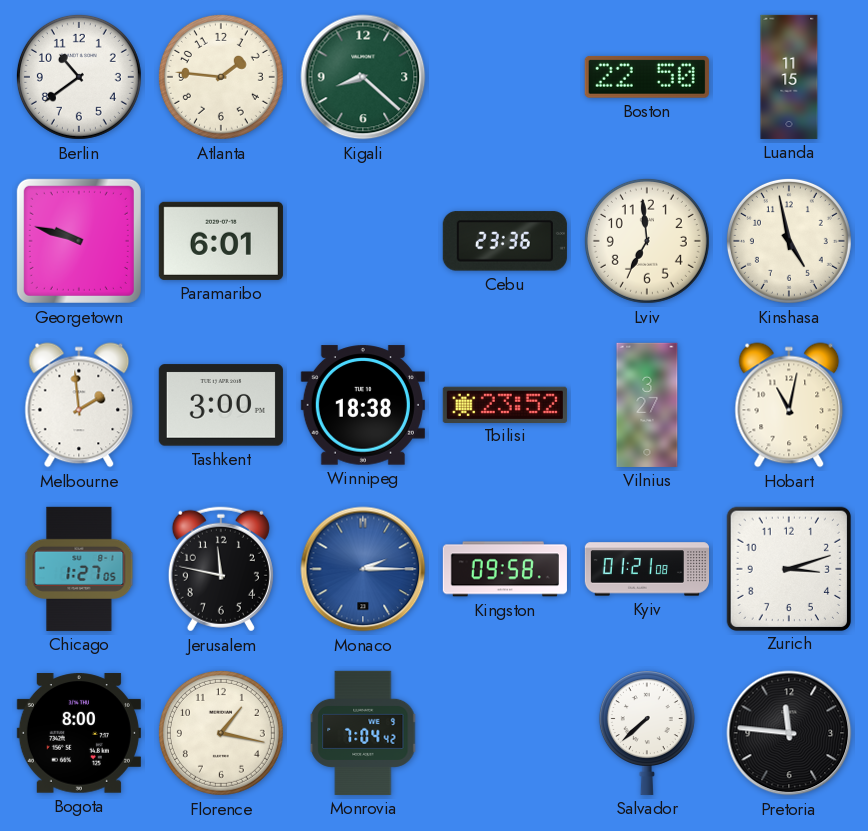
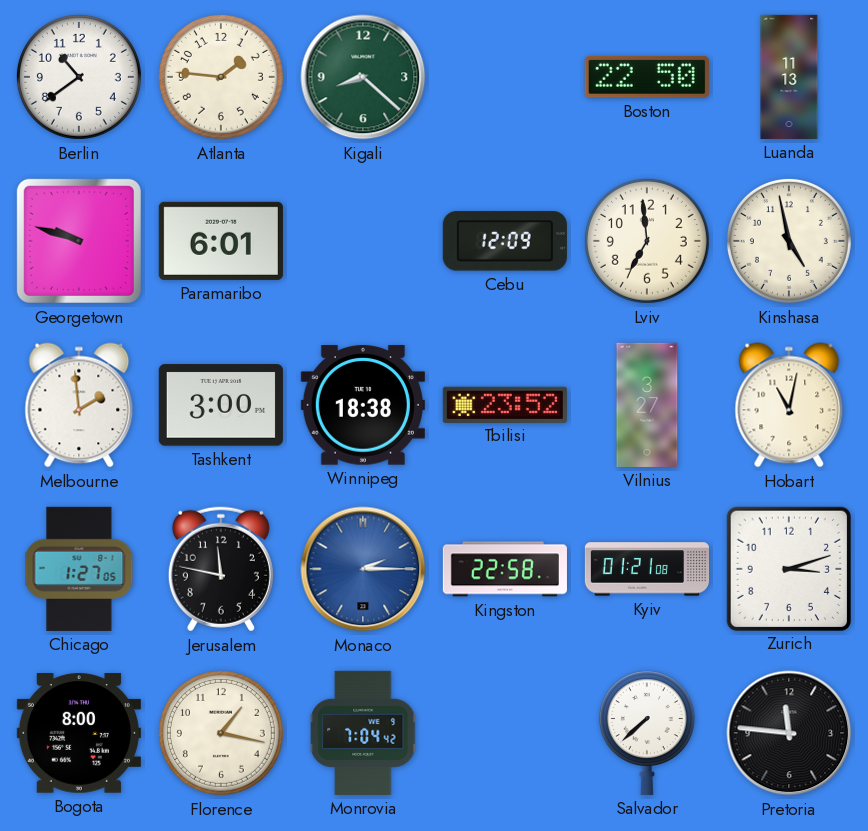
Luanda: 11:15 -> 11:13
Cebu: 23:36 -> 12:09
Kingston: 09:58 -> 22:58
